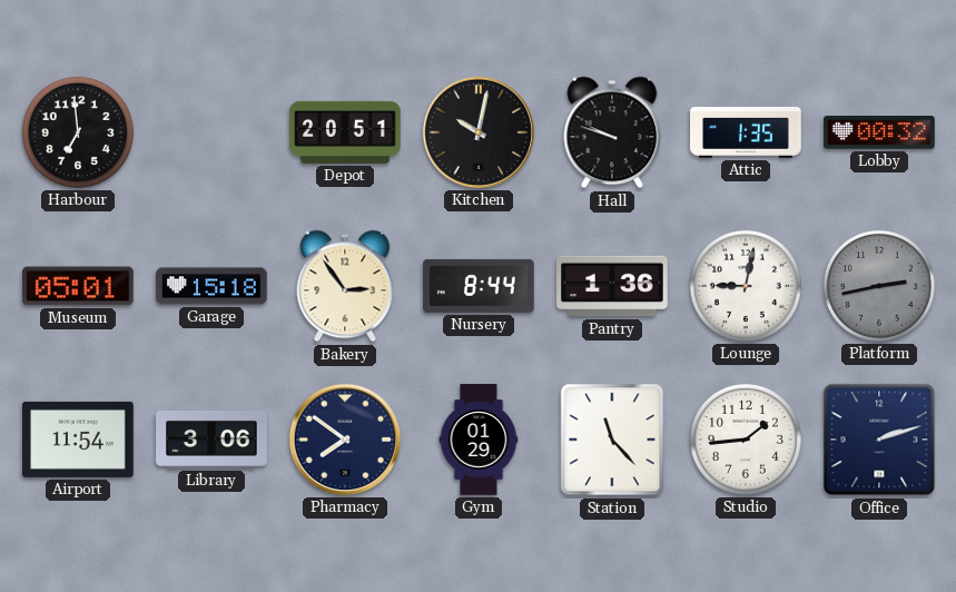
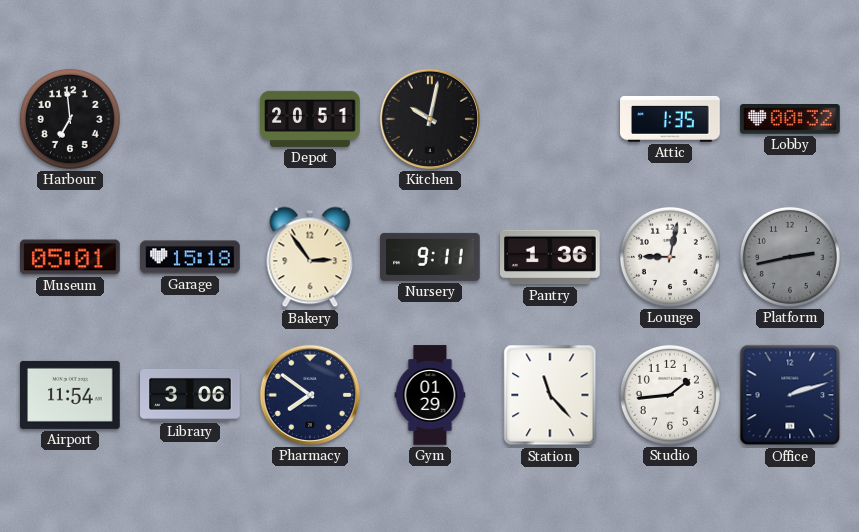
Hall: 9:48 -> none
Nursery: 8:44 -> 9:11
